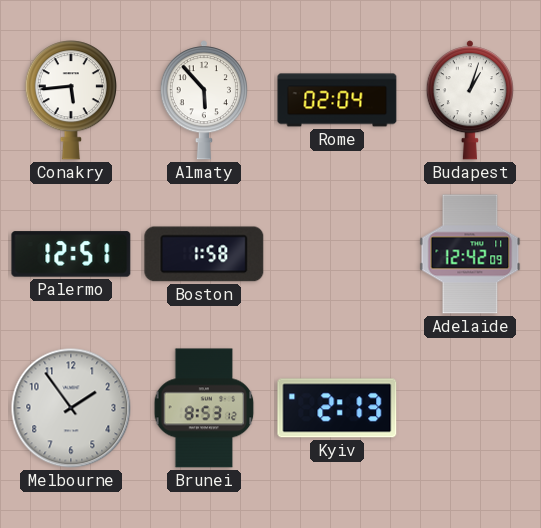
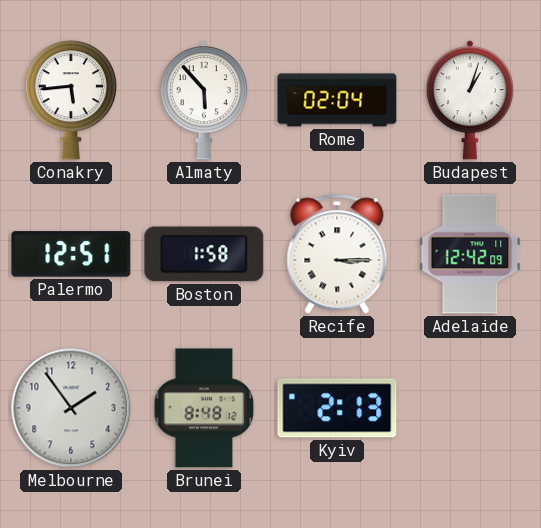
Recife: none -> 3:15
Brunei: 8:53 -> 8:48
